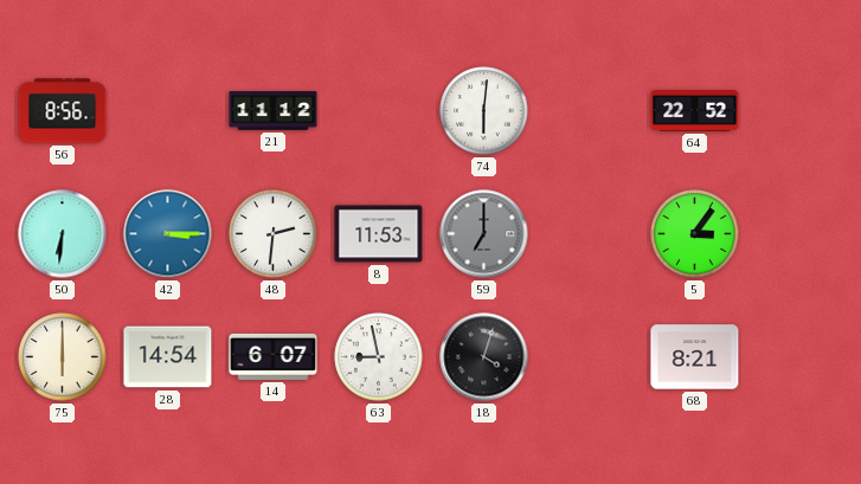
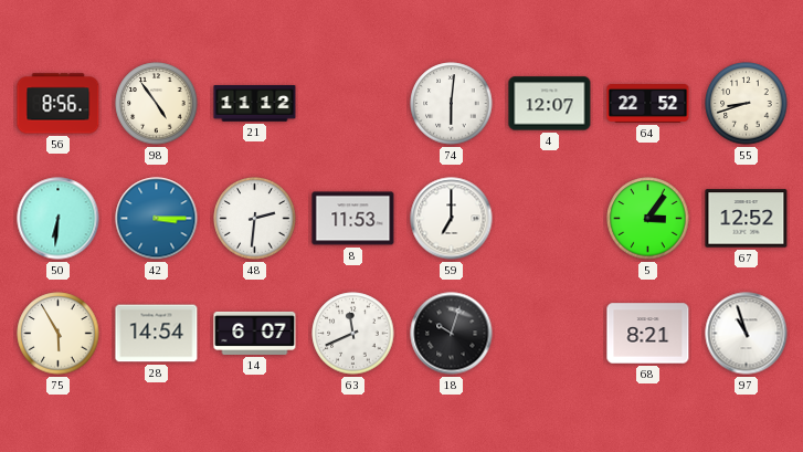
98: none -> 4:54
4: none -> 12:07
55: none -> 8:42
59 dial: grey -> white
67: none -> 12:52
75: 6:00 -> 5:55
63: 8:58 -> 11:41
18: 4:03 -> 10:03
97: none -> 10:57
